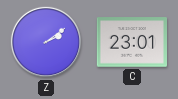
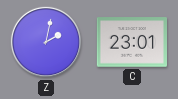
Z: 2:09 -> 2:02
